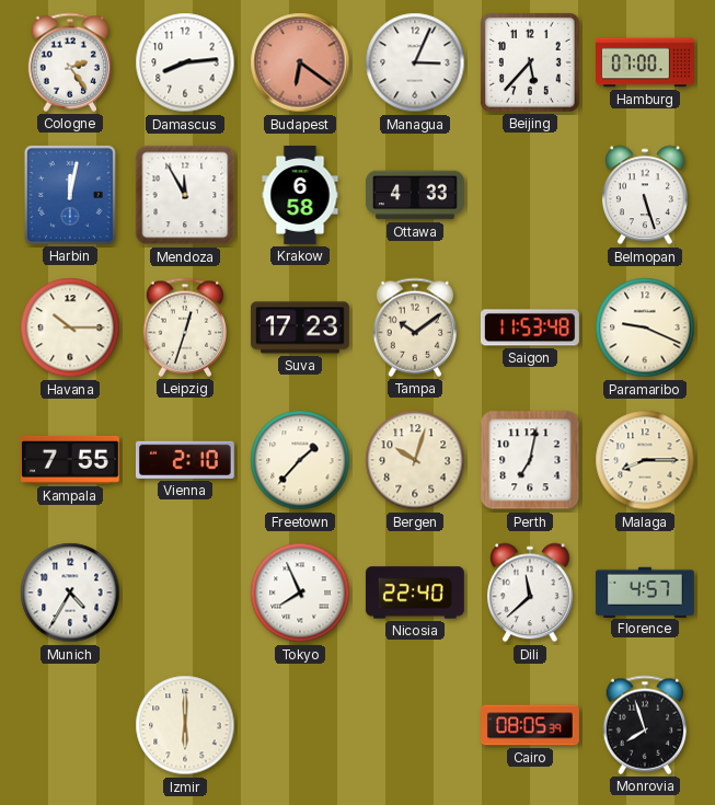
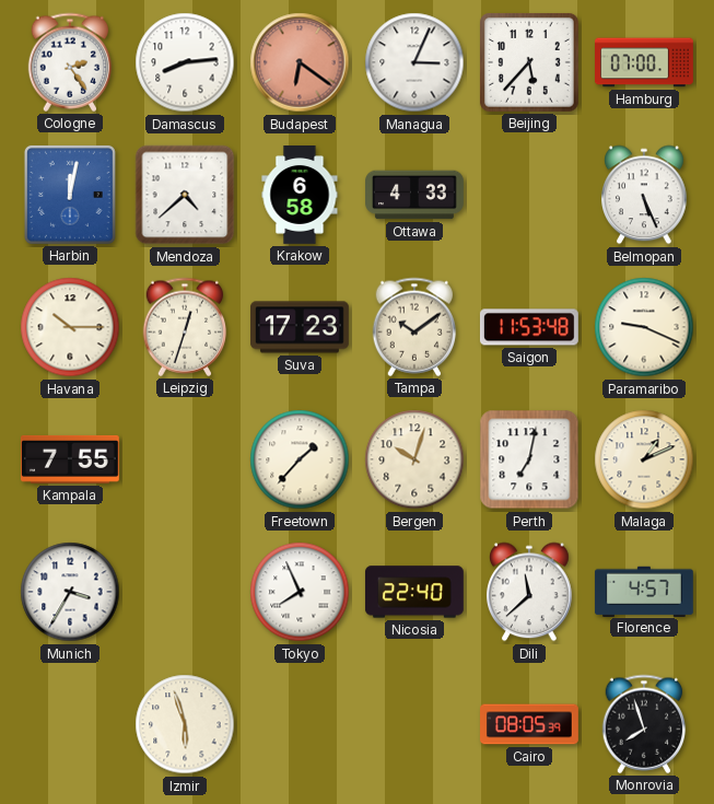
Mendoza: 11:55 -> 4:38
Belmopan: 5:27 -> 5:26
Vienna: 2:10 -> none
Malaga: 8:15 -> 1:11
Munich: 4:35 -> 3:35
Izmir: 6:00 -> 5:57
